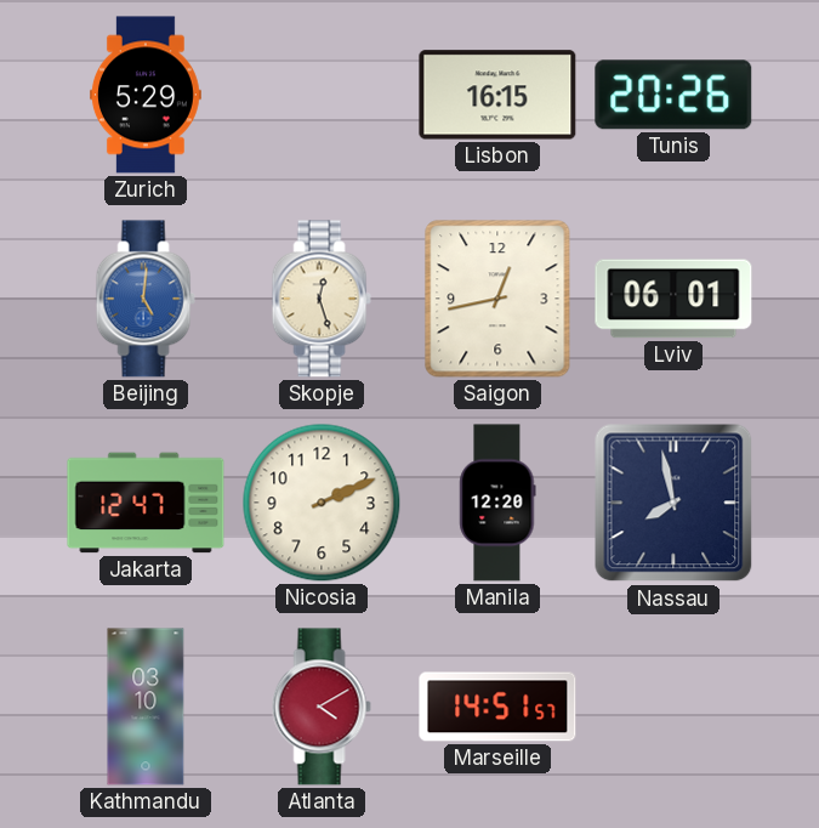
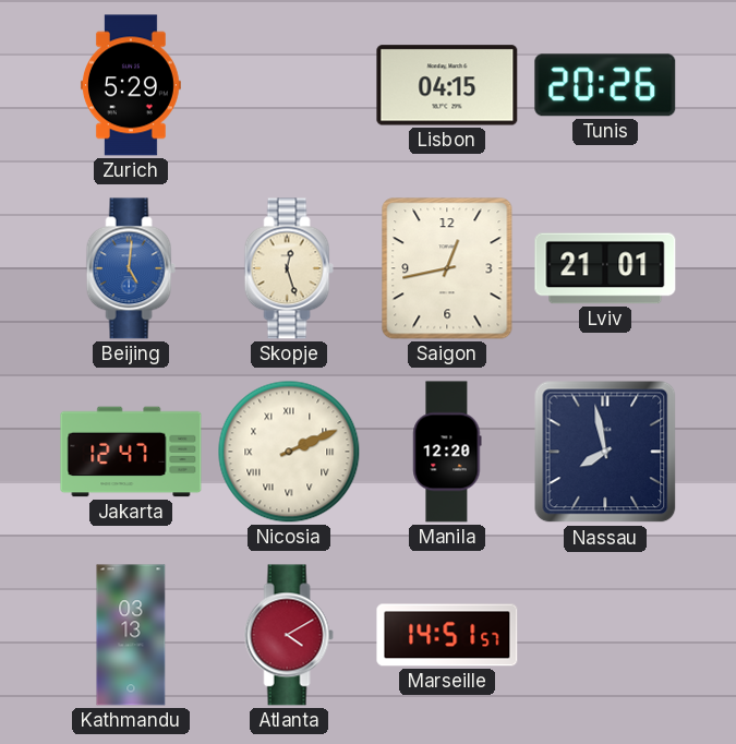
Lisbon: 16:15 -> 04:15
Lviv: 06:01 -> 21:01
Nicosia numerals: Arabic -> Roman
Kathmandu: 03:10 -> 03:13
